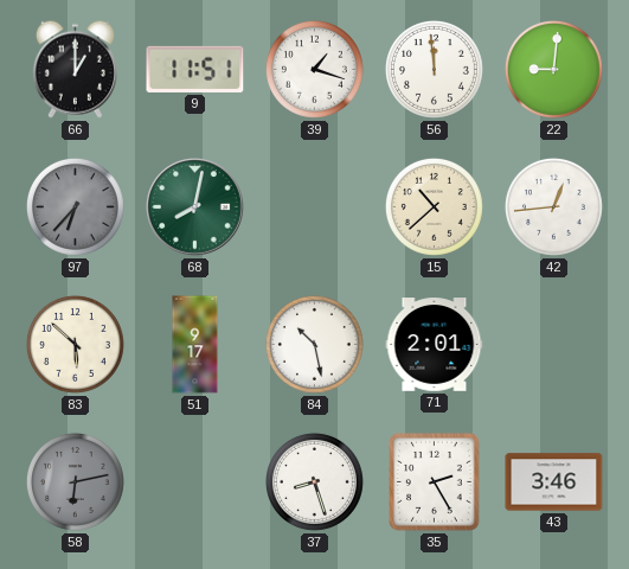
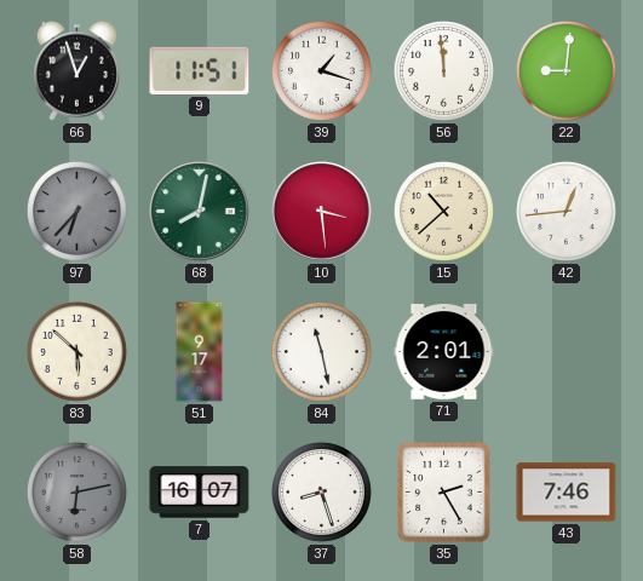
66: 1:00 -> 12:57
10: none -> 3:29
84: 10:28 -> 11:28
7: none -> 16:07
43: 3:46 -> 7:46
